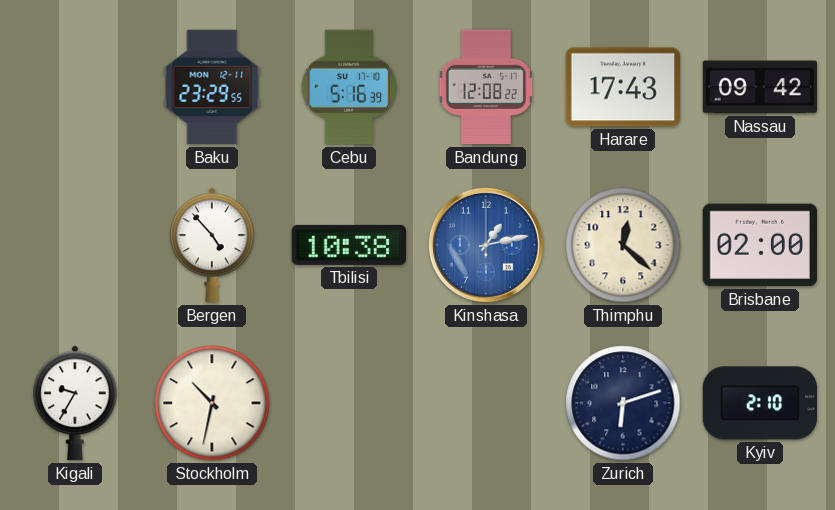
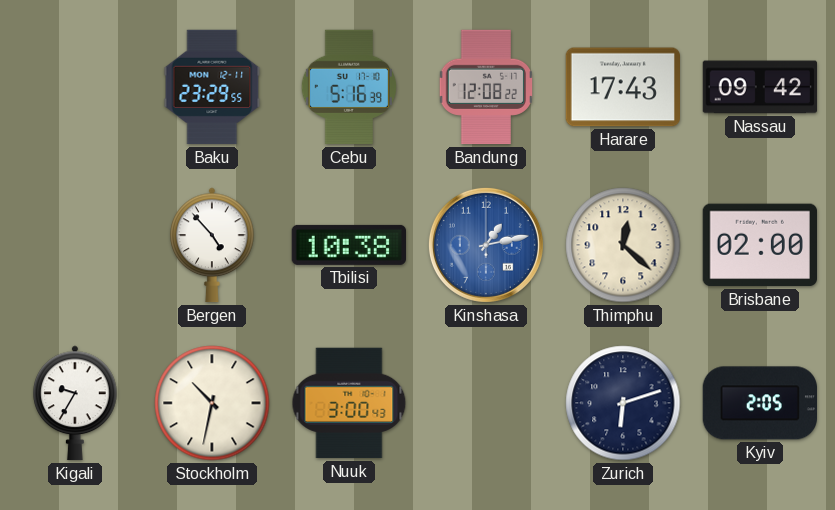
Nuuk: none -> 3:00
Kyiv: 2:10 -> 2:05
